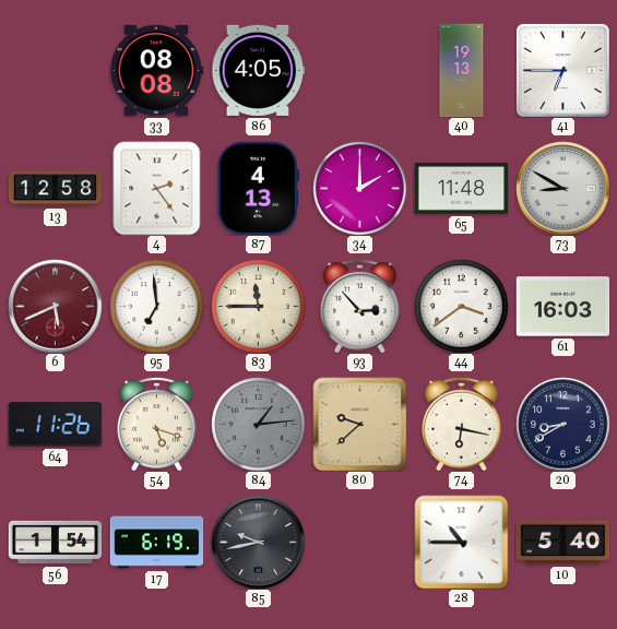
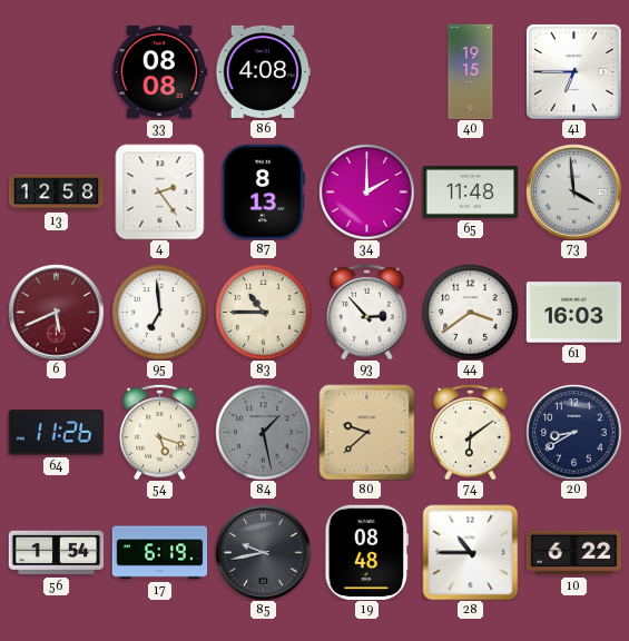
86: 4:05 -> 4:08
40: 19:13 -> 19:15
87: 4:13 -> 8:13
73: 8:50 -> 3:59
83: 11:45 -> 10:45
84: 1:14 -> 1:28
74: 6:17 -> 6:09
19: none -> 08:48
10: 5:40 -> 6:22
